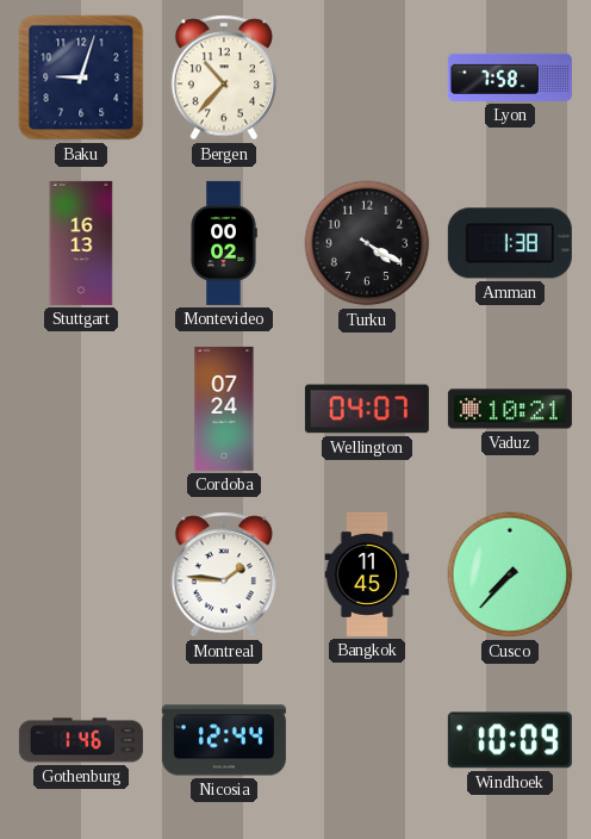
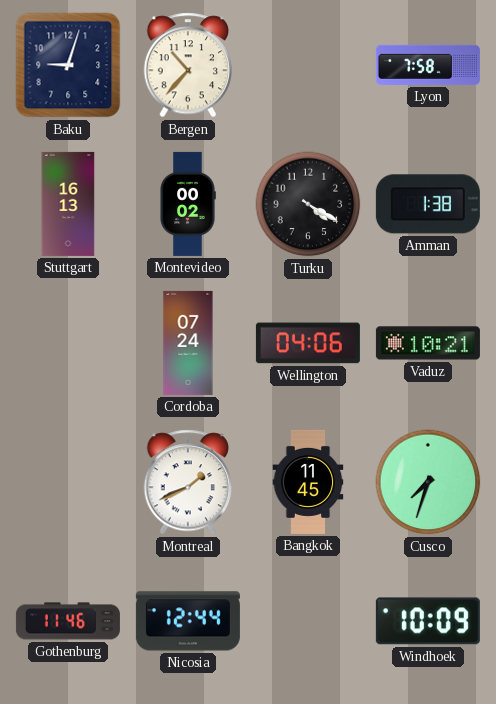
Wellington: 04:07 -> 04:06
Montreal: 1:46 -> 1:41
Cusco: 7:37 -> 7:33
Gothenburg: 1:46 -> 11:46
